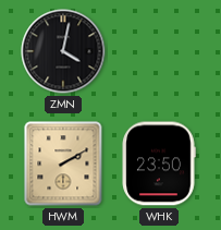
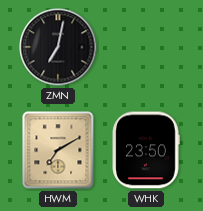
ZMN: 4:02 -> 7:02
HWM: 2:10 -> 7:10
